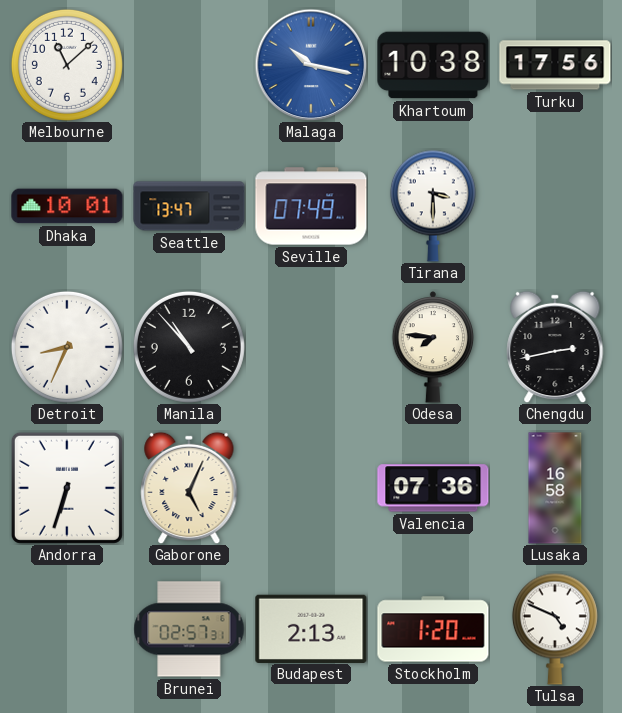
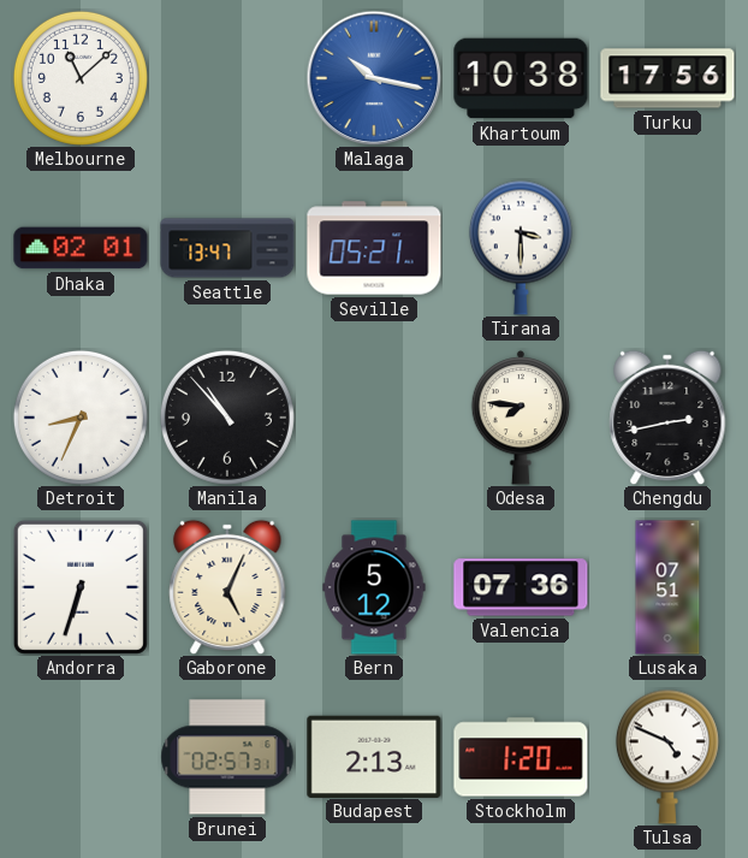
Dhaka: 10:01 -> 02:01
Seville: 07:49 -> 05:21
Bern: none -> 5:12
Lusaka: 16:58 -> 07:51
